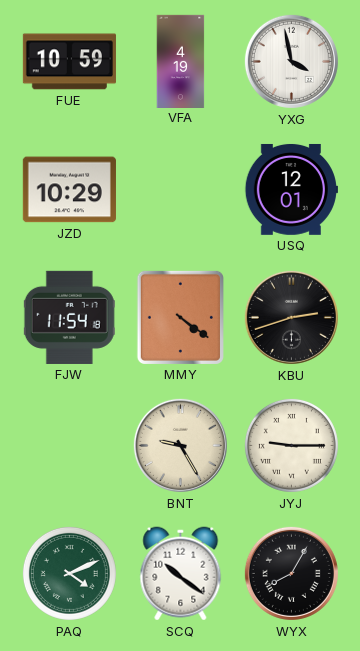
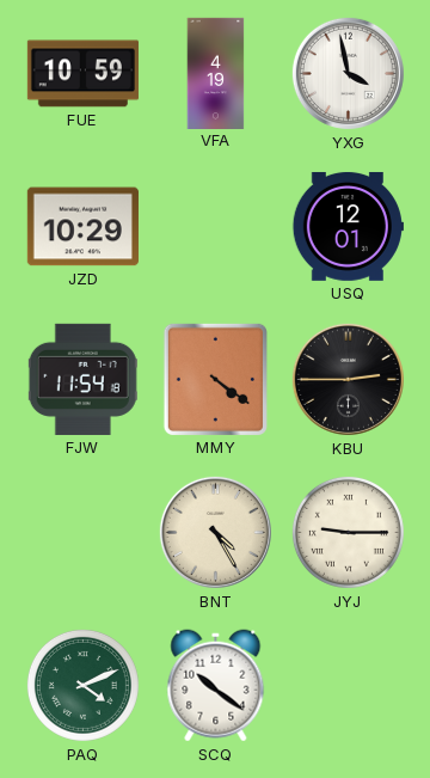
KBU: 2:42 -> 2:45
BNT: 9:25 -> 4:25
WYX: 8:05 -> none
